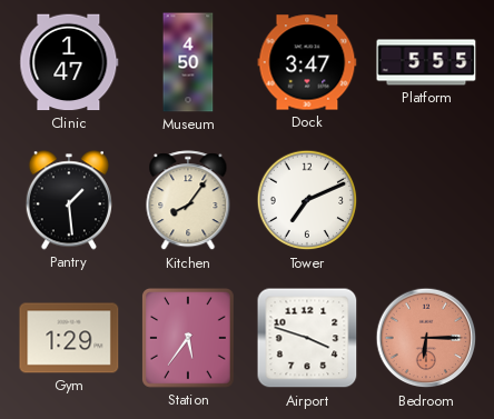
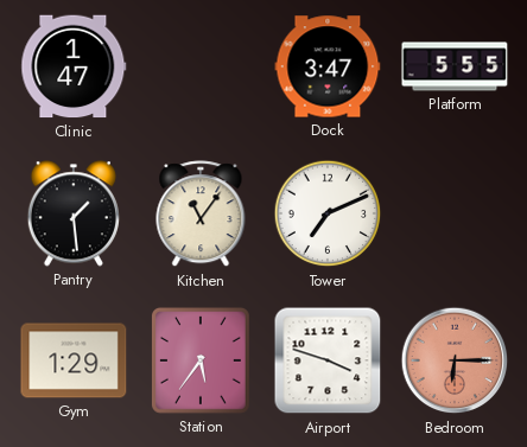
Museum: 4:50 -> none
Kitchen: 8:06 -> 11:06
